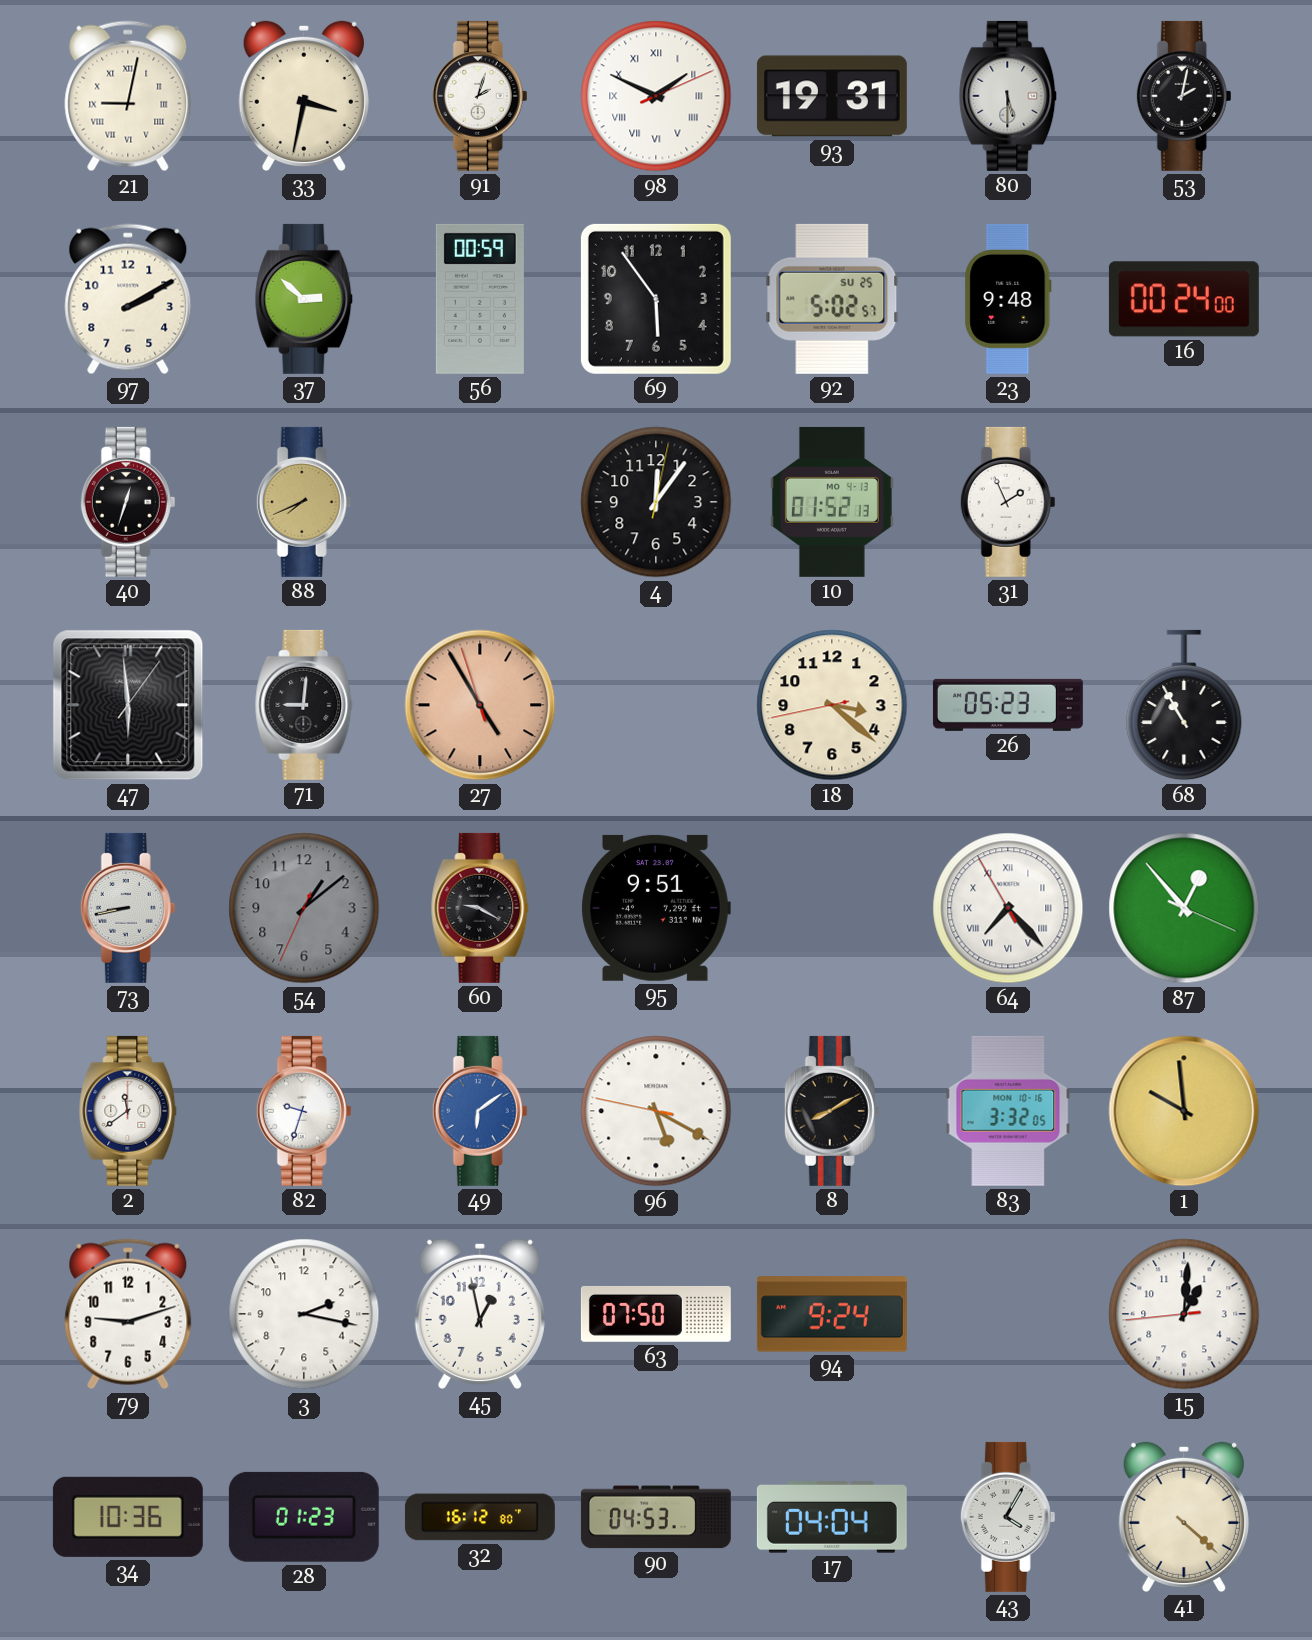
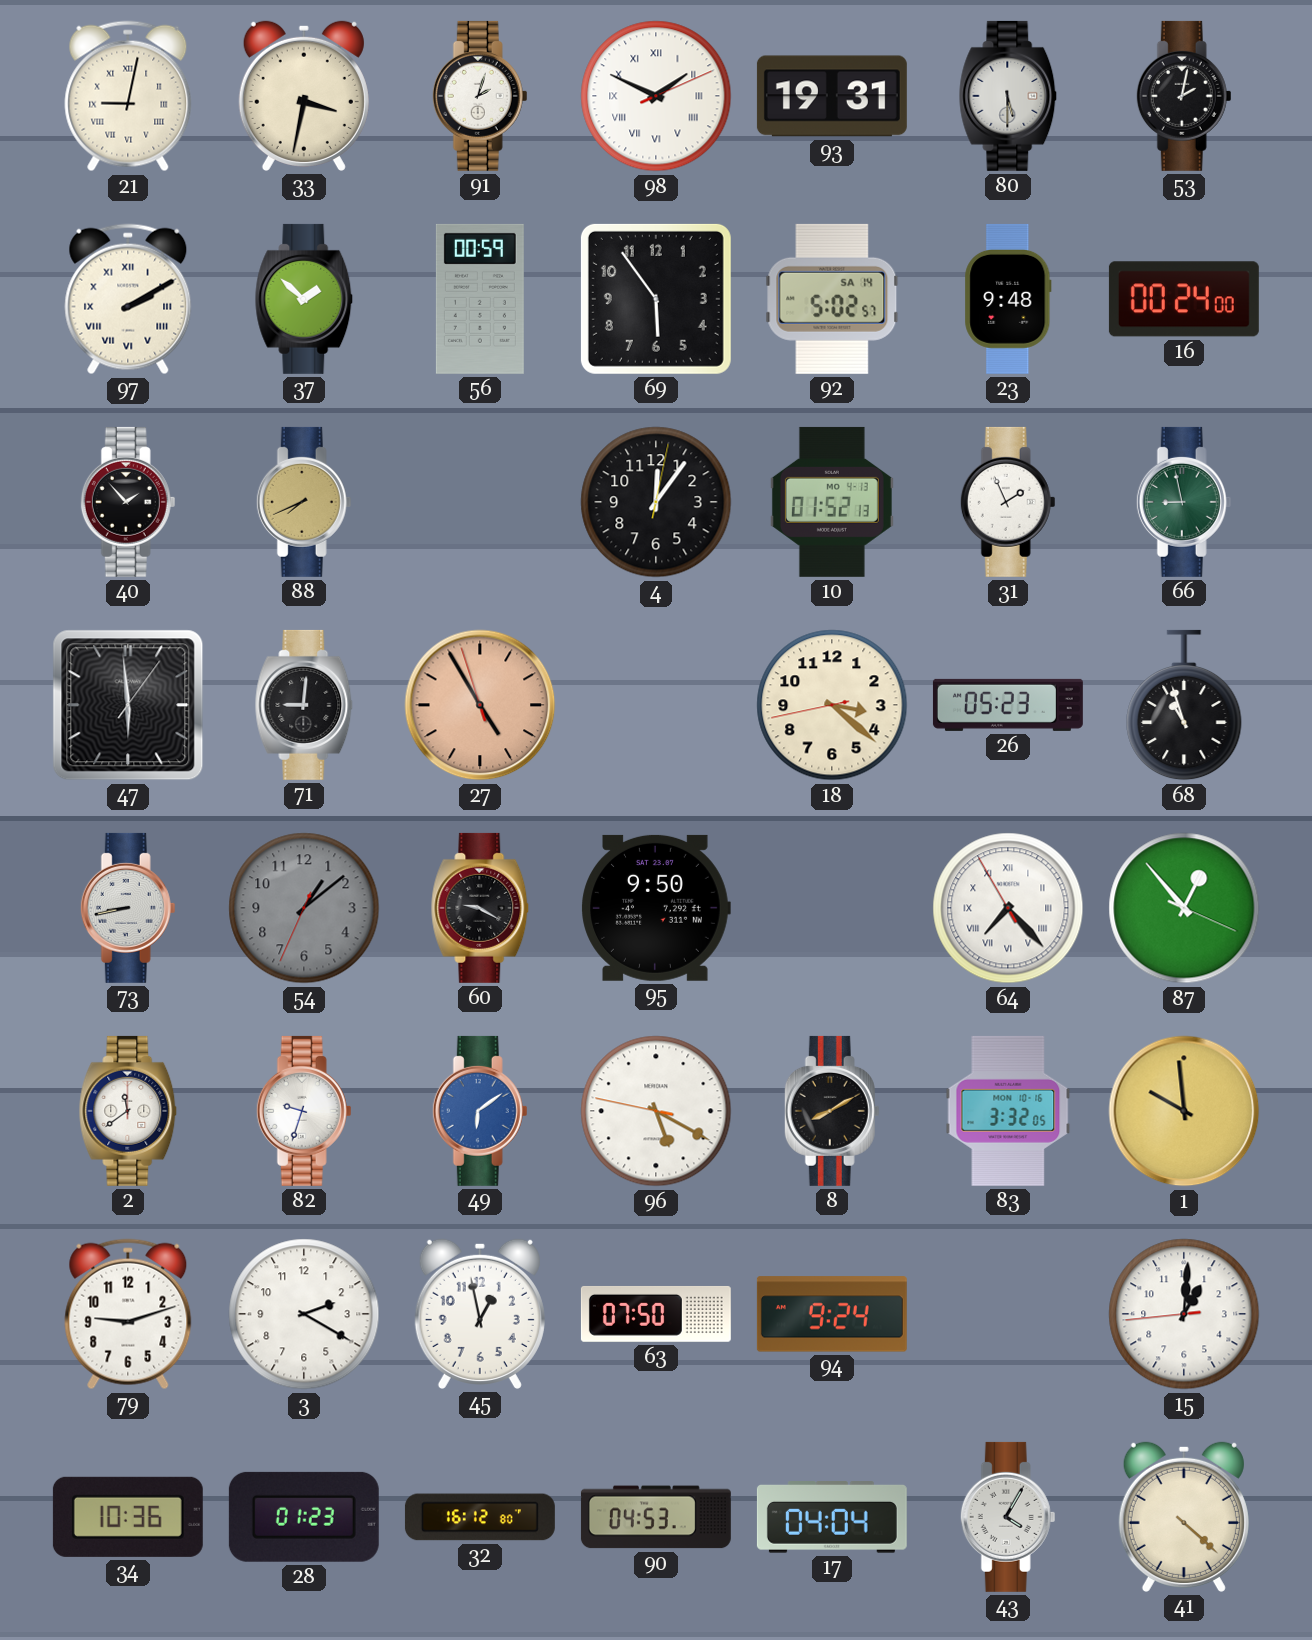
97 numerals: Arabic -> Roman
37: 2:52 -> 1:52
92 date: SU 25 -> SA 14
40: 12:33 -> 1:53
66: none -> 8:58
68: 10:55 -> 10:57
95: 9:51 -> 9:50
3: 2:17 -> 2:20
